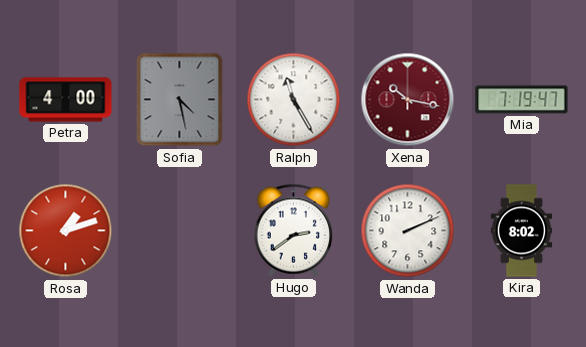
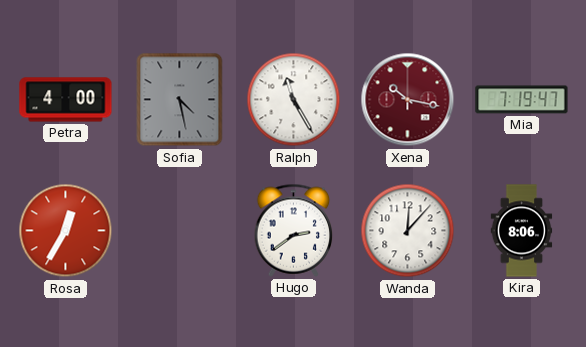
Rosa: 1:12 -> 12:35
Wanda: 2:11 -> 12:07
Kira: 8:02 -> 8:06
